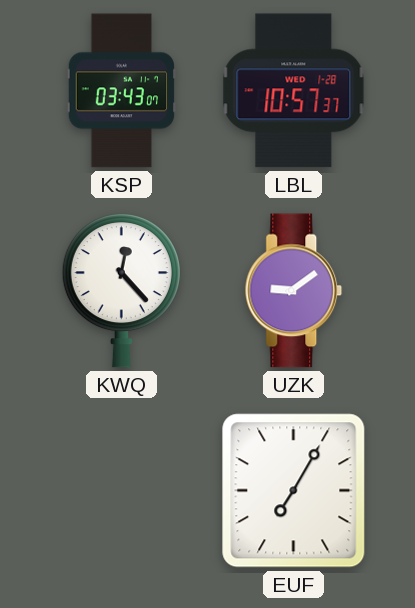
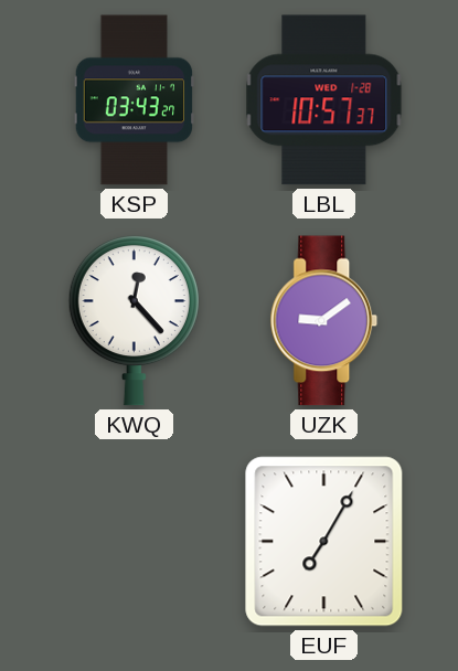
KSP: 03:43:07 -> 03:43:27
